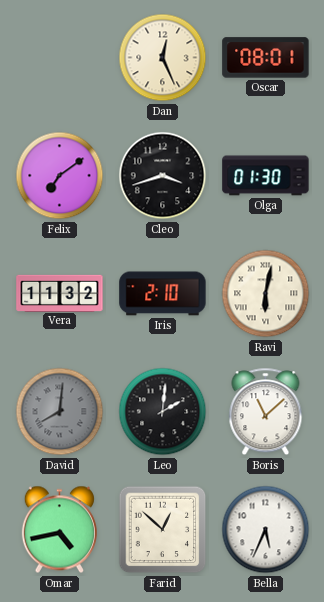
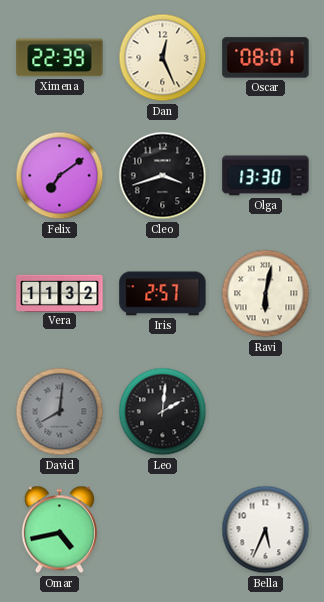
Ximena: none -> 22:39
Olga: 01:30 -> 13:30
Iris: 2:10 -> 2:57
Boris: 11:08 -> none
Farid: 12:52 -> none
